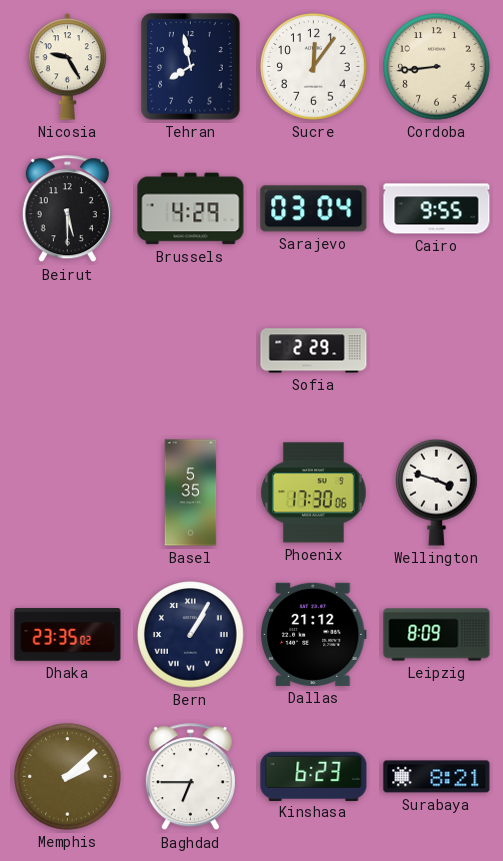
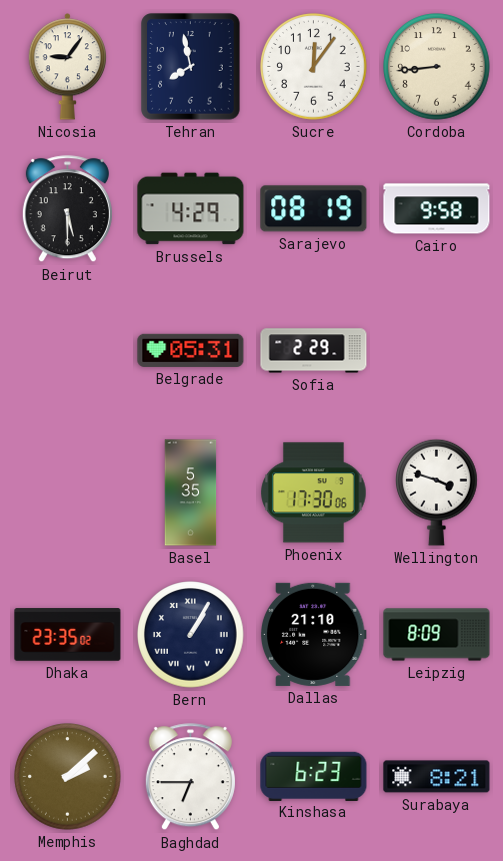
Nicosia: 9:25 -> 9:06
Sarajevo: 03:04 -> 08:19
Cairo: 9:55 -> 9:58
Belgrade: none -> 05:31
Dallas: 21:12 -> 21:10
